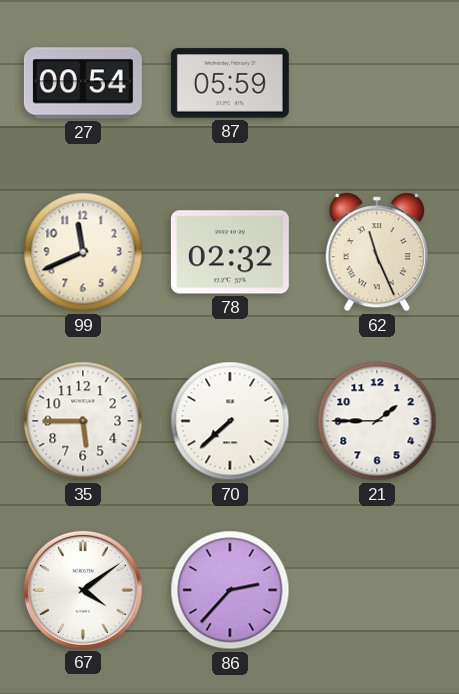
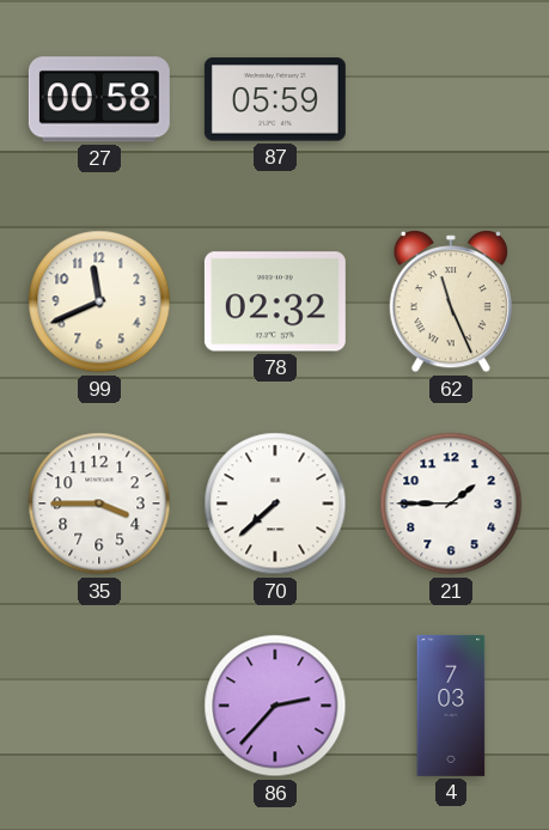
27: 00:54 -> 00:58
35: 5:45 -> 3:45
67: 4:09 -> none
4: none -> 7:03
